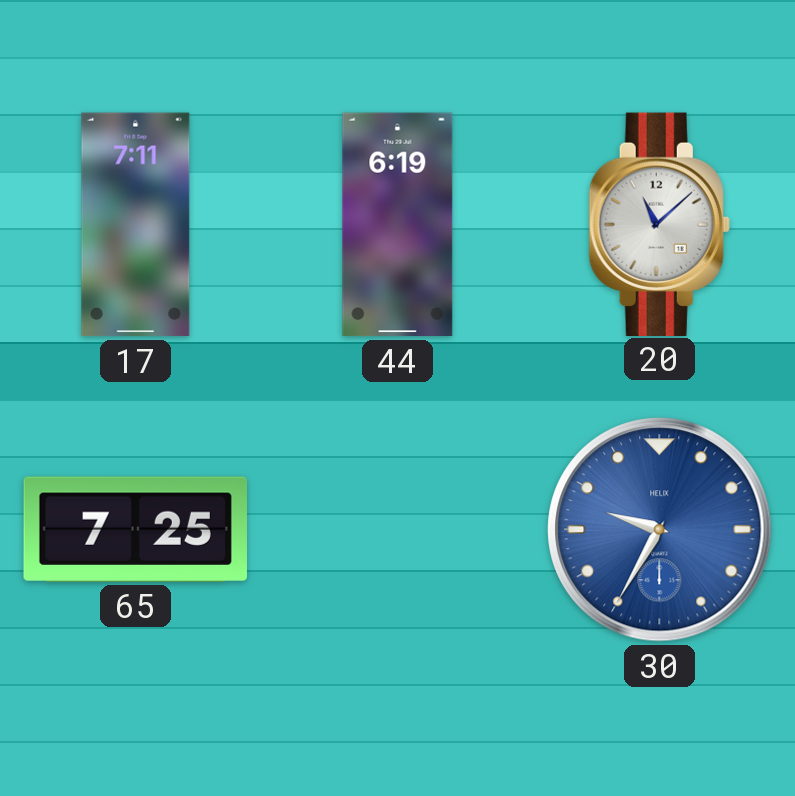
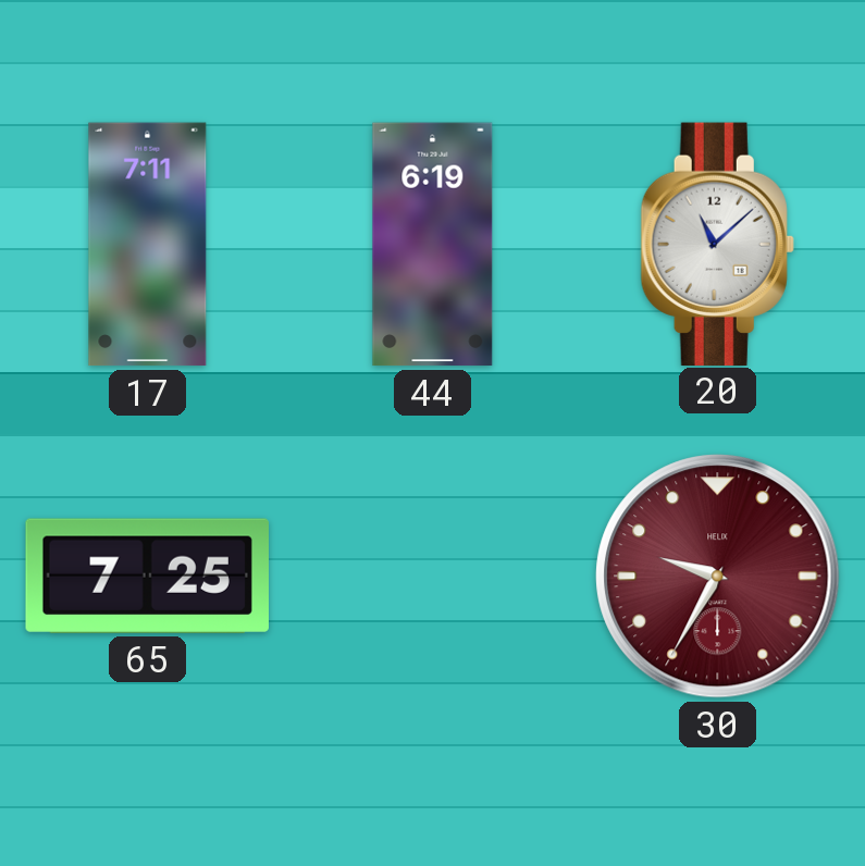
30 dial: blue -> burgundy
